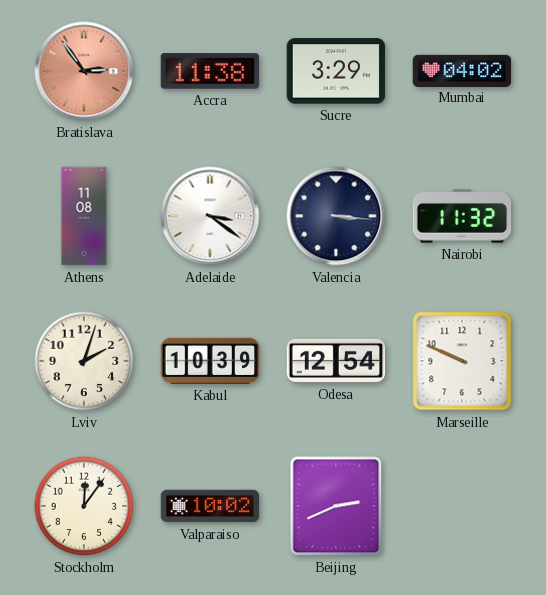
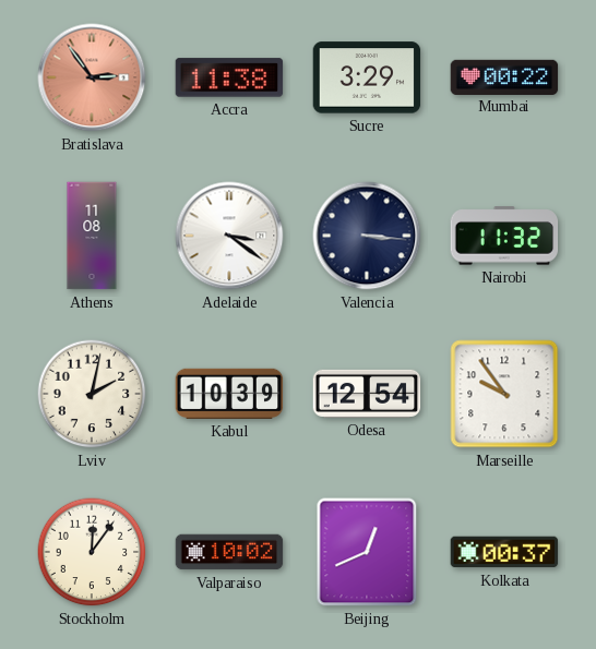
Mumbai: 04:02 -> 00:22
Lviv: 2:03 -> 2:02
Marseille: 9:49 -> 9:54
Beijing: 2:41 -> 12:41
Kolkata: none -> 00:37
